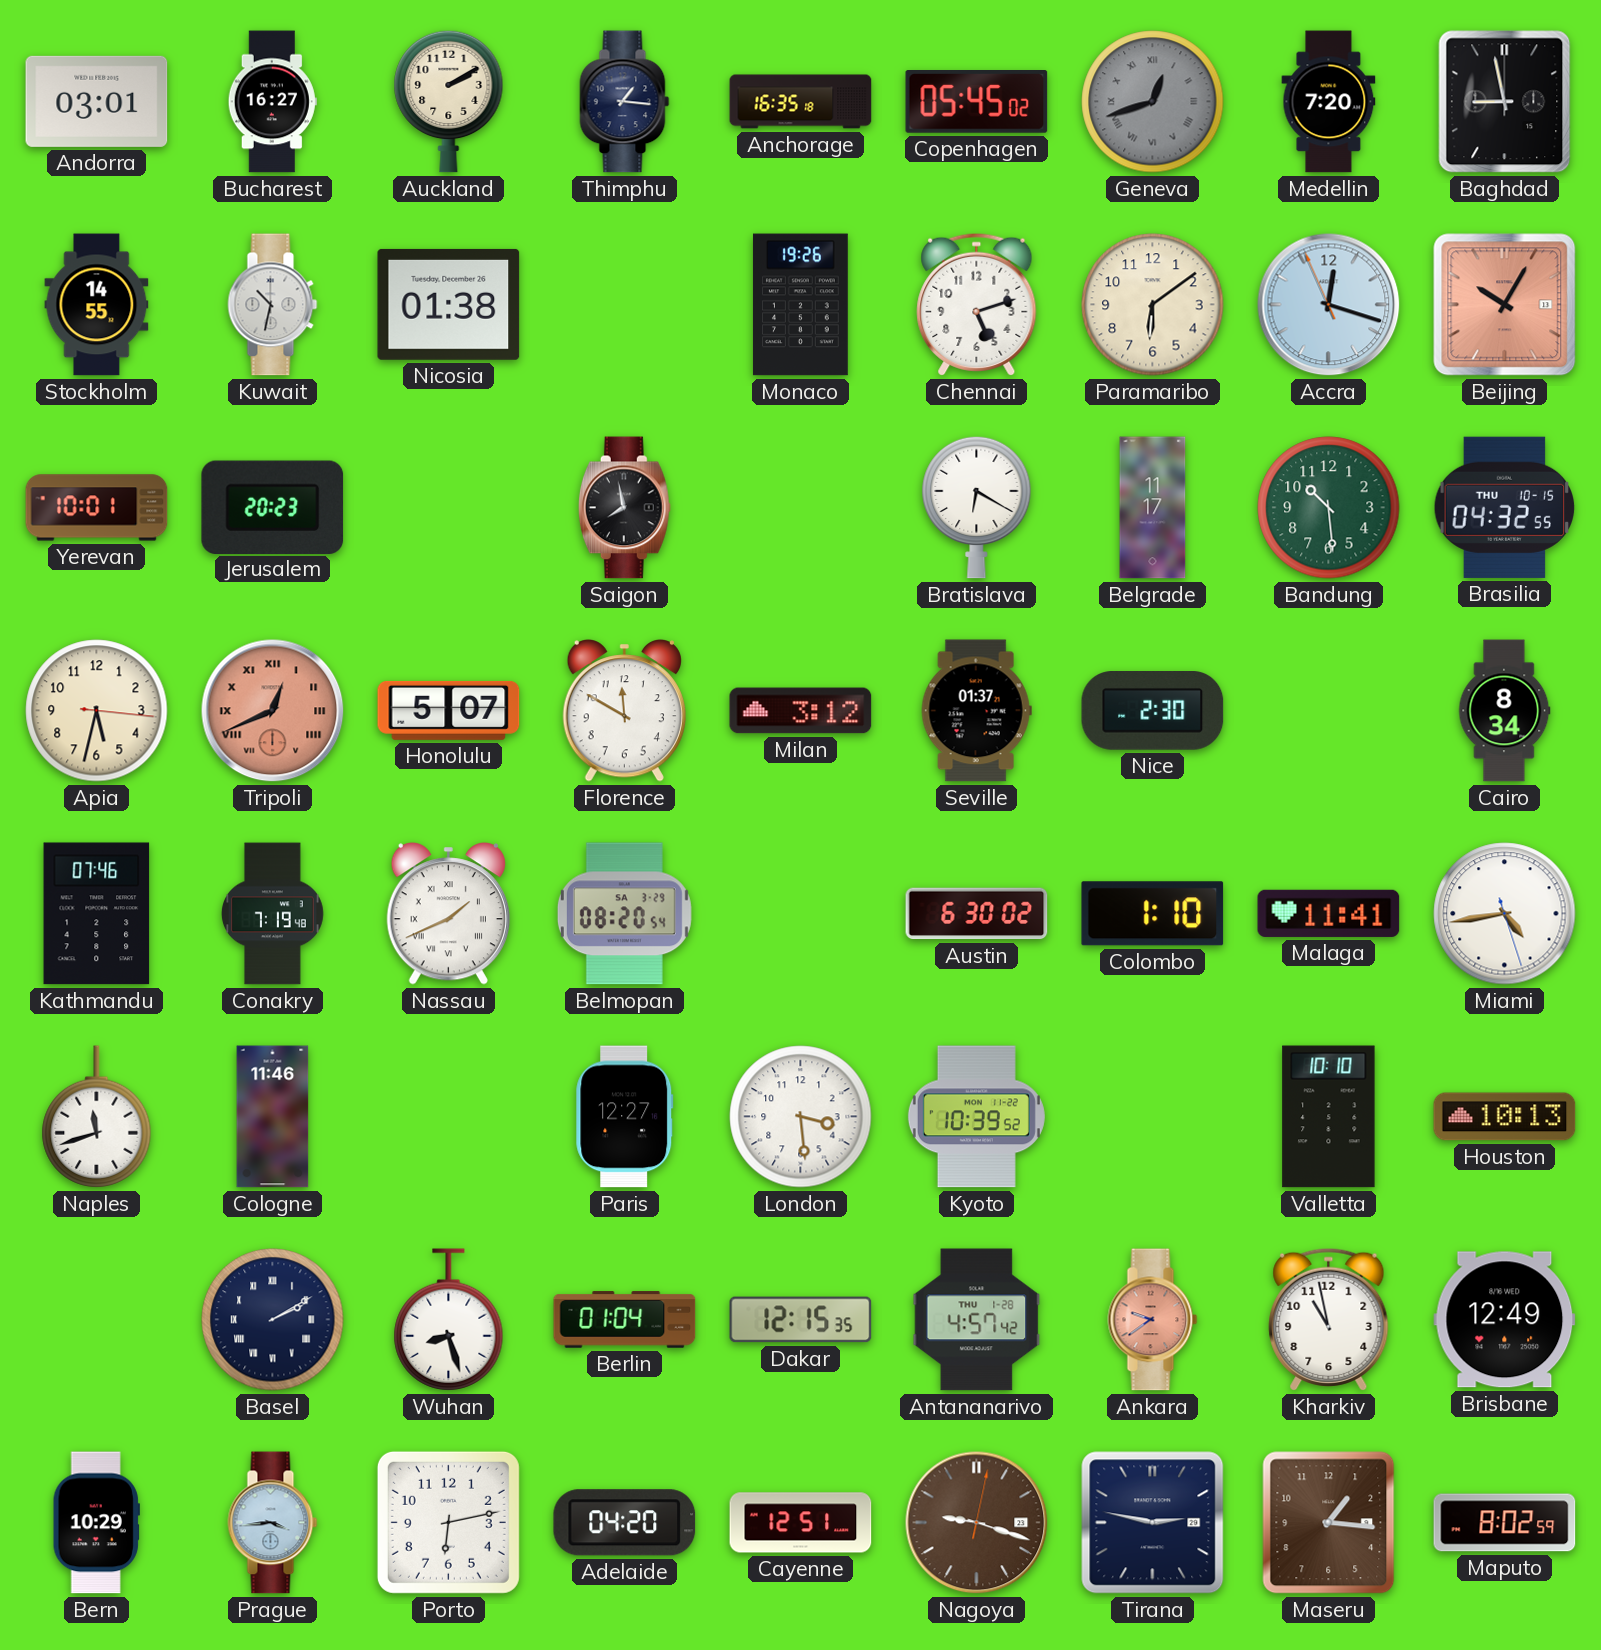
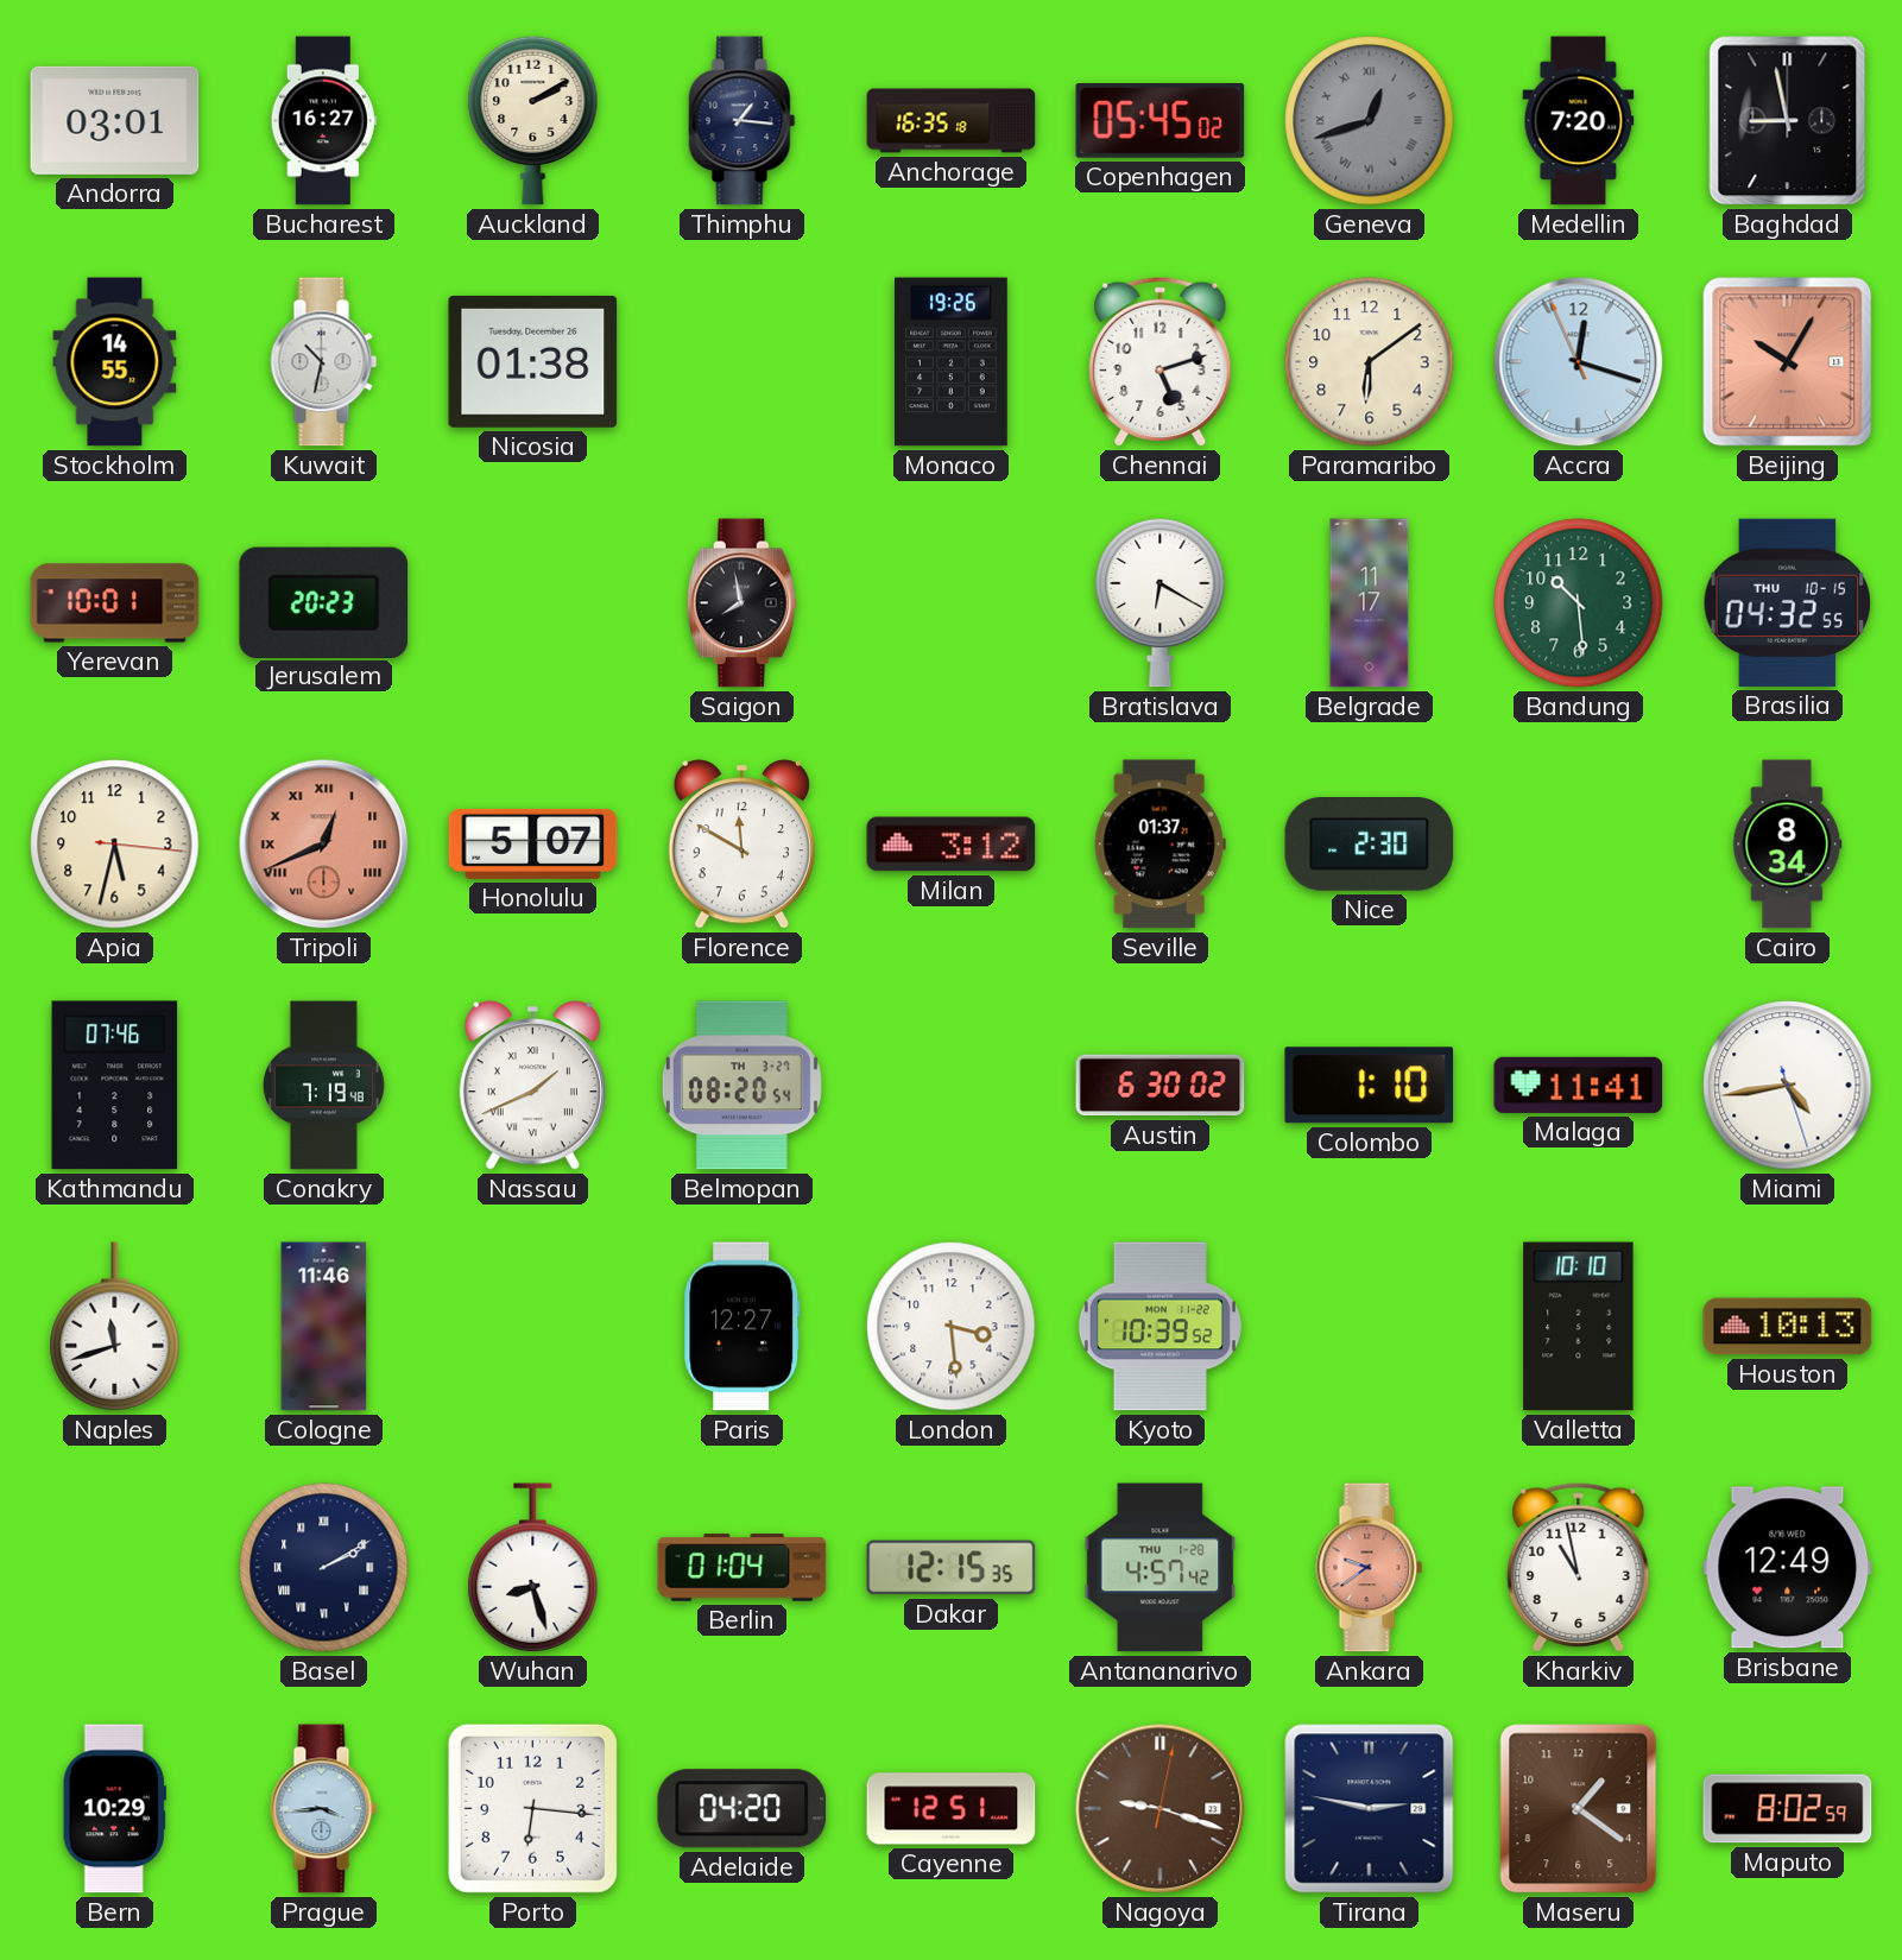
Belmopan date: SA 3-29 -> TH 3-27
Porto: 6:13 -> 6:16
Maseru: 1:16 -> 1:21
